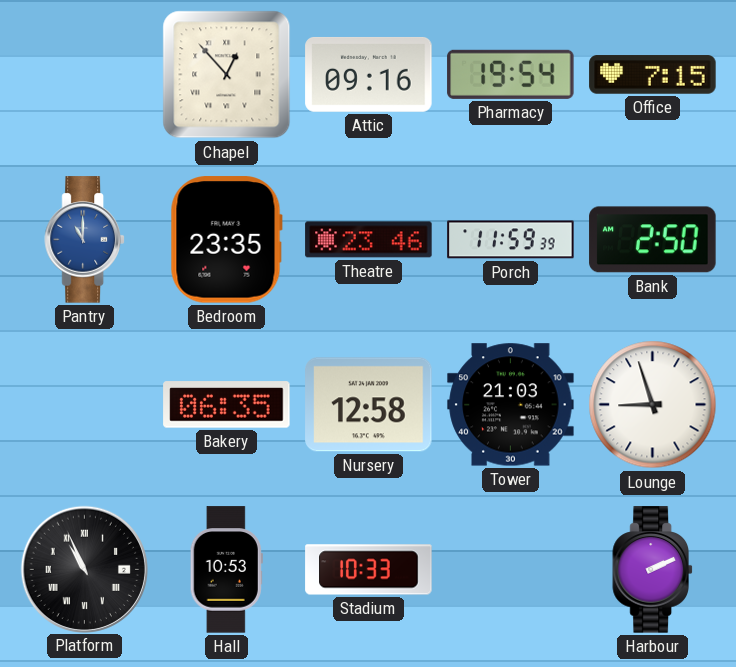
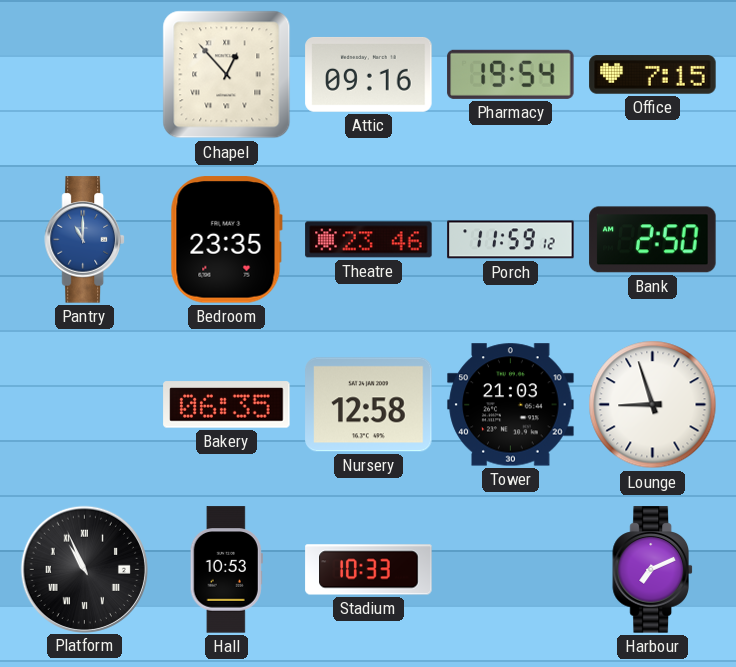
Porch: 11:59:39 -> 11:59:12
Harbour: 2:11 -> 7:11
